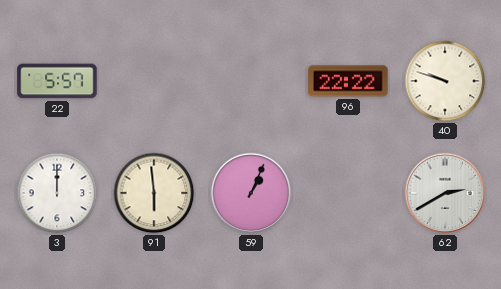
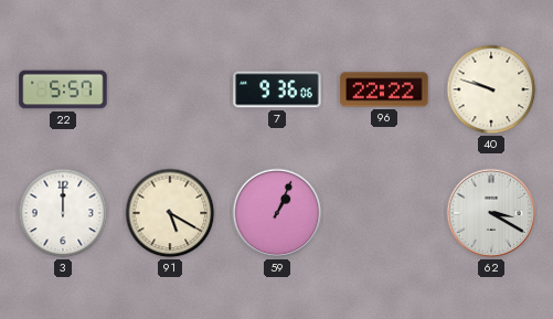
7: none -> 9:36
91: 5:59 -> 5:20
62: 2:40 -> 3:20
